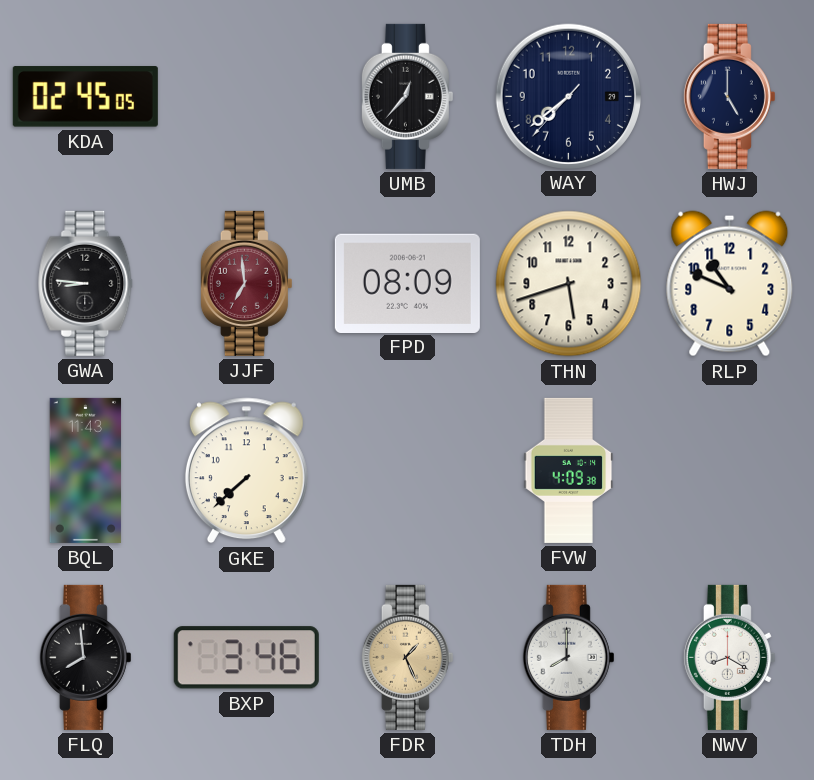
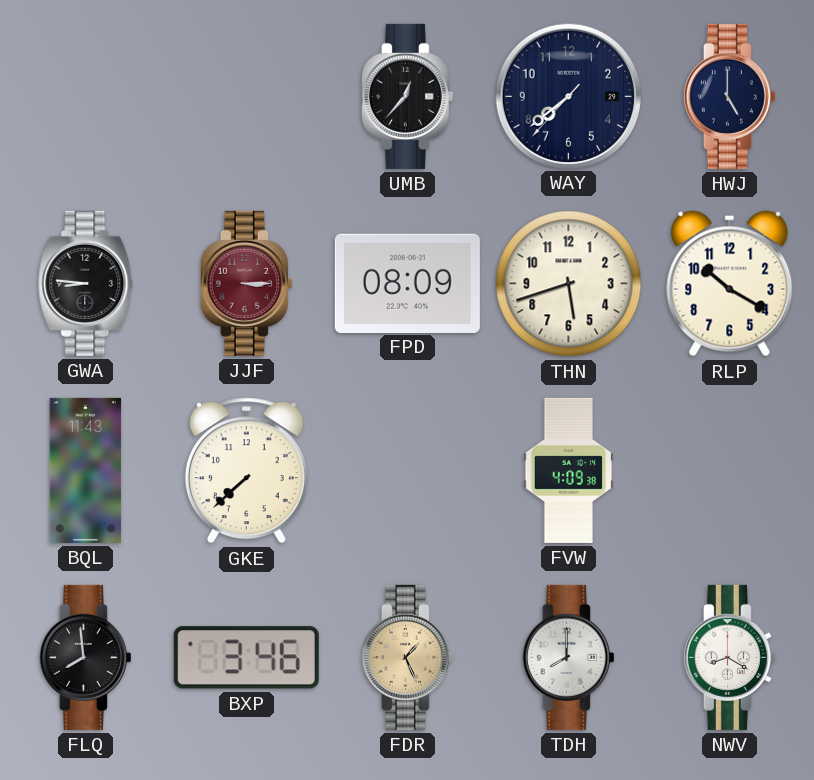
KDA: 02:45 -> none
JJF: 6:59 -> 3:15
RLP: 10:49 -> 10:20
